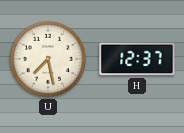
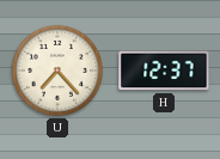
U: 7:28 -> 7:23
